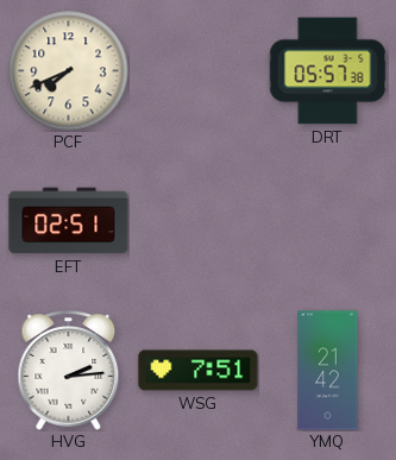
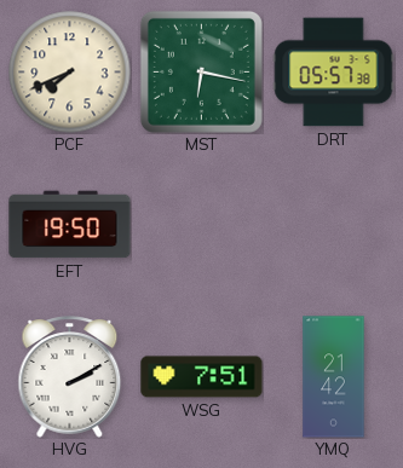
MST: none -> 6:17
EFT: 02:51 -> 19:50
HVG: 2:14 -> 2:10
